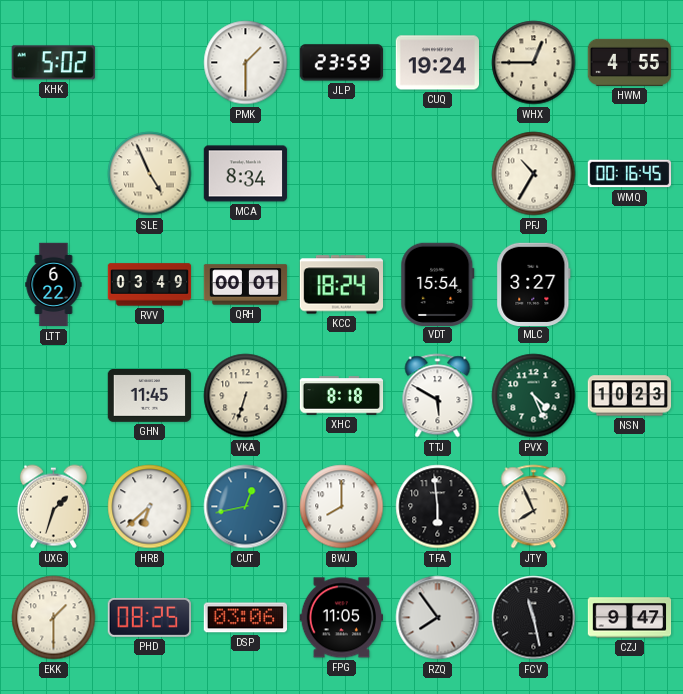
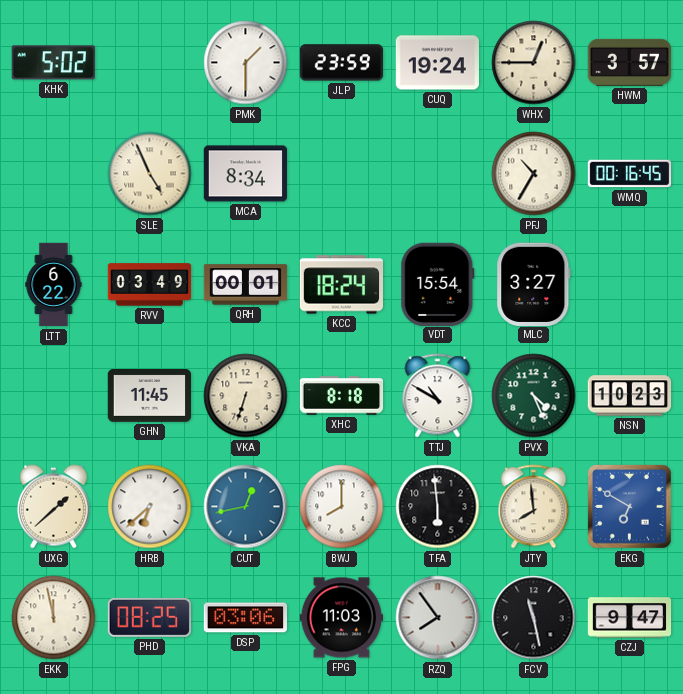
HWM: 4:55 -> 3:57
TTJ: 5:50 -> 10:50
UXG: 1:33 -> 1:38
JTY: 7:56 -> 7:59
EKG: none -> 6:50
EKK: 1:30 -> 11:58
FPG: 11:05 -> 11:03
